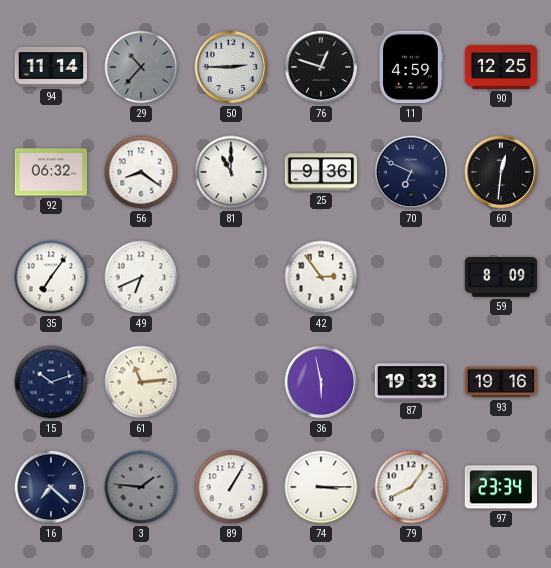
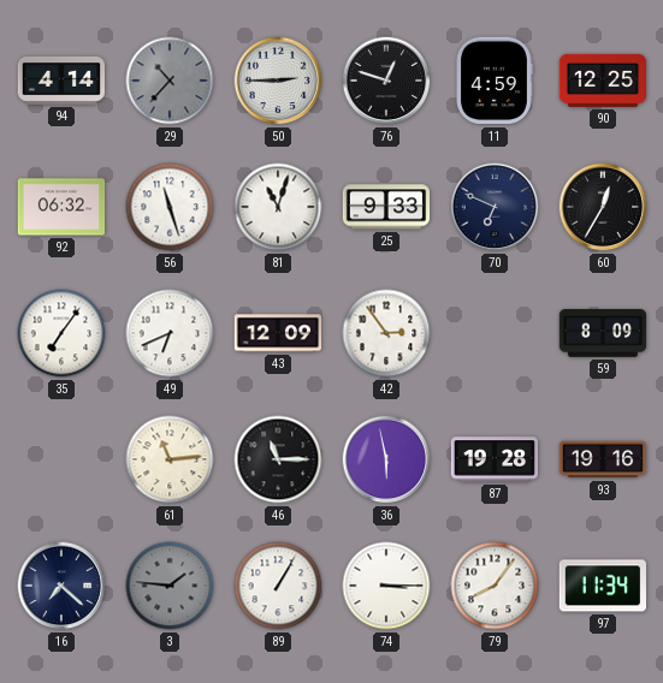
94: 11:14 -> 4:14
56: 8:21 -> 11:27
81: 11:00 -> 11:03
25: 9:36 -> 9:33
60: 12:31 -> 12:35
43: none -> 12:09
15: 10:12 -> none
46: none -> 11:15
87: 19:33 -> 19:28
97: 23:34 -> 11:34
